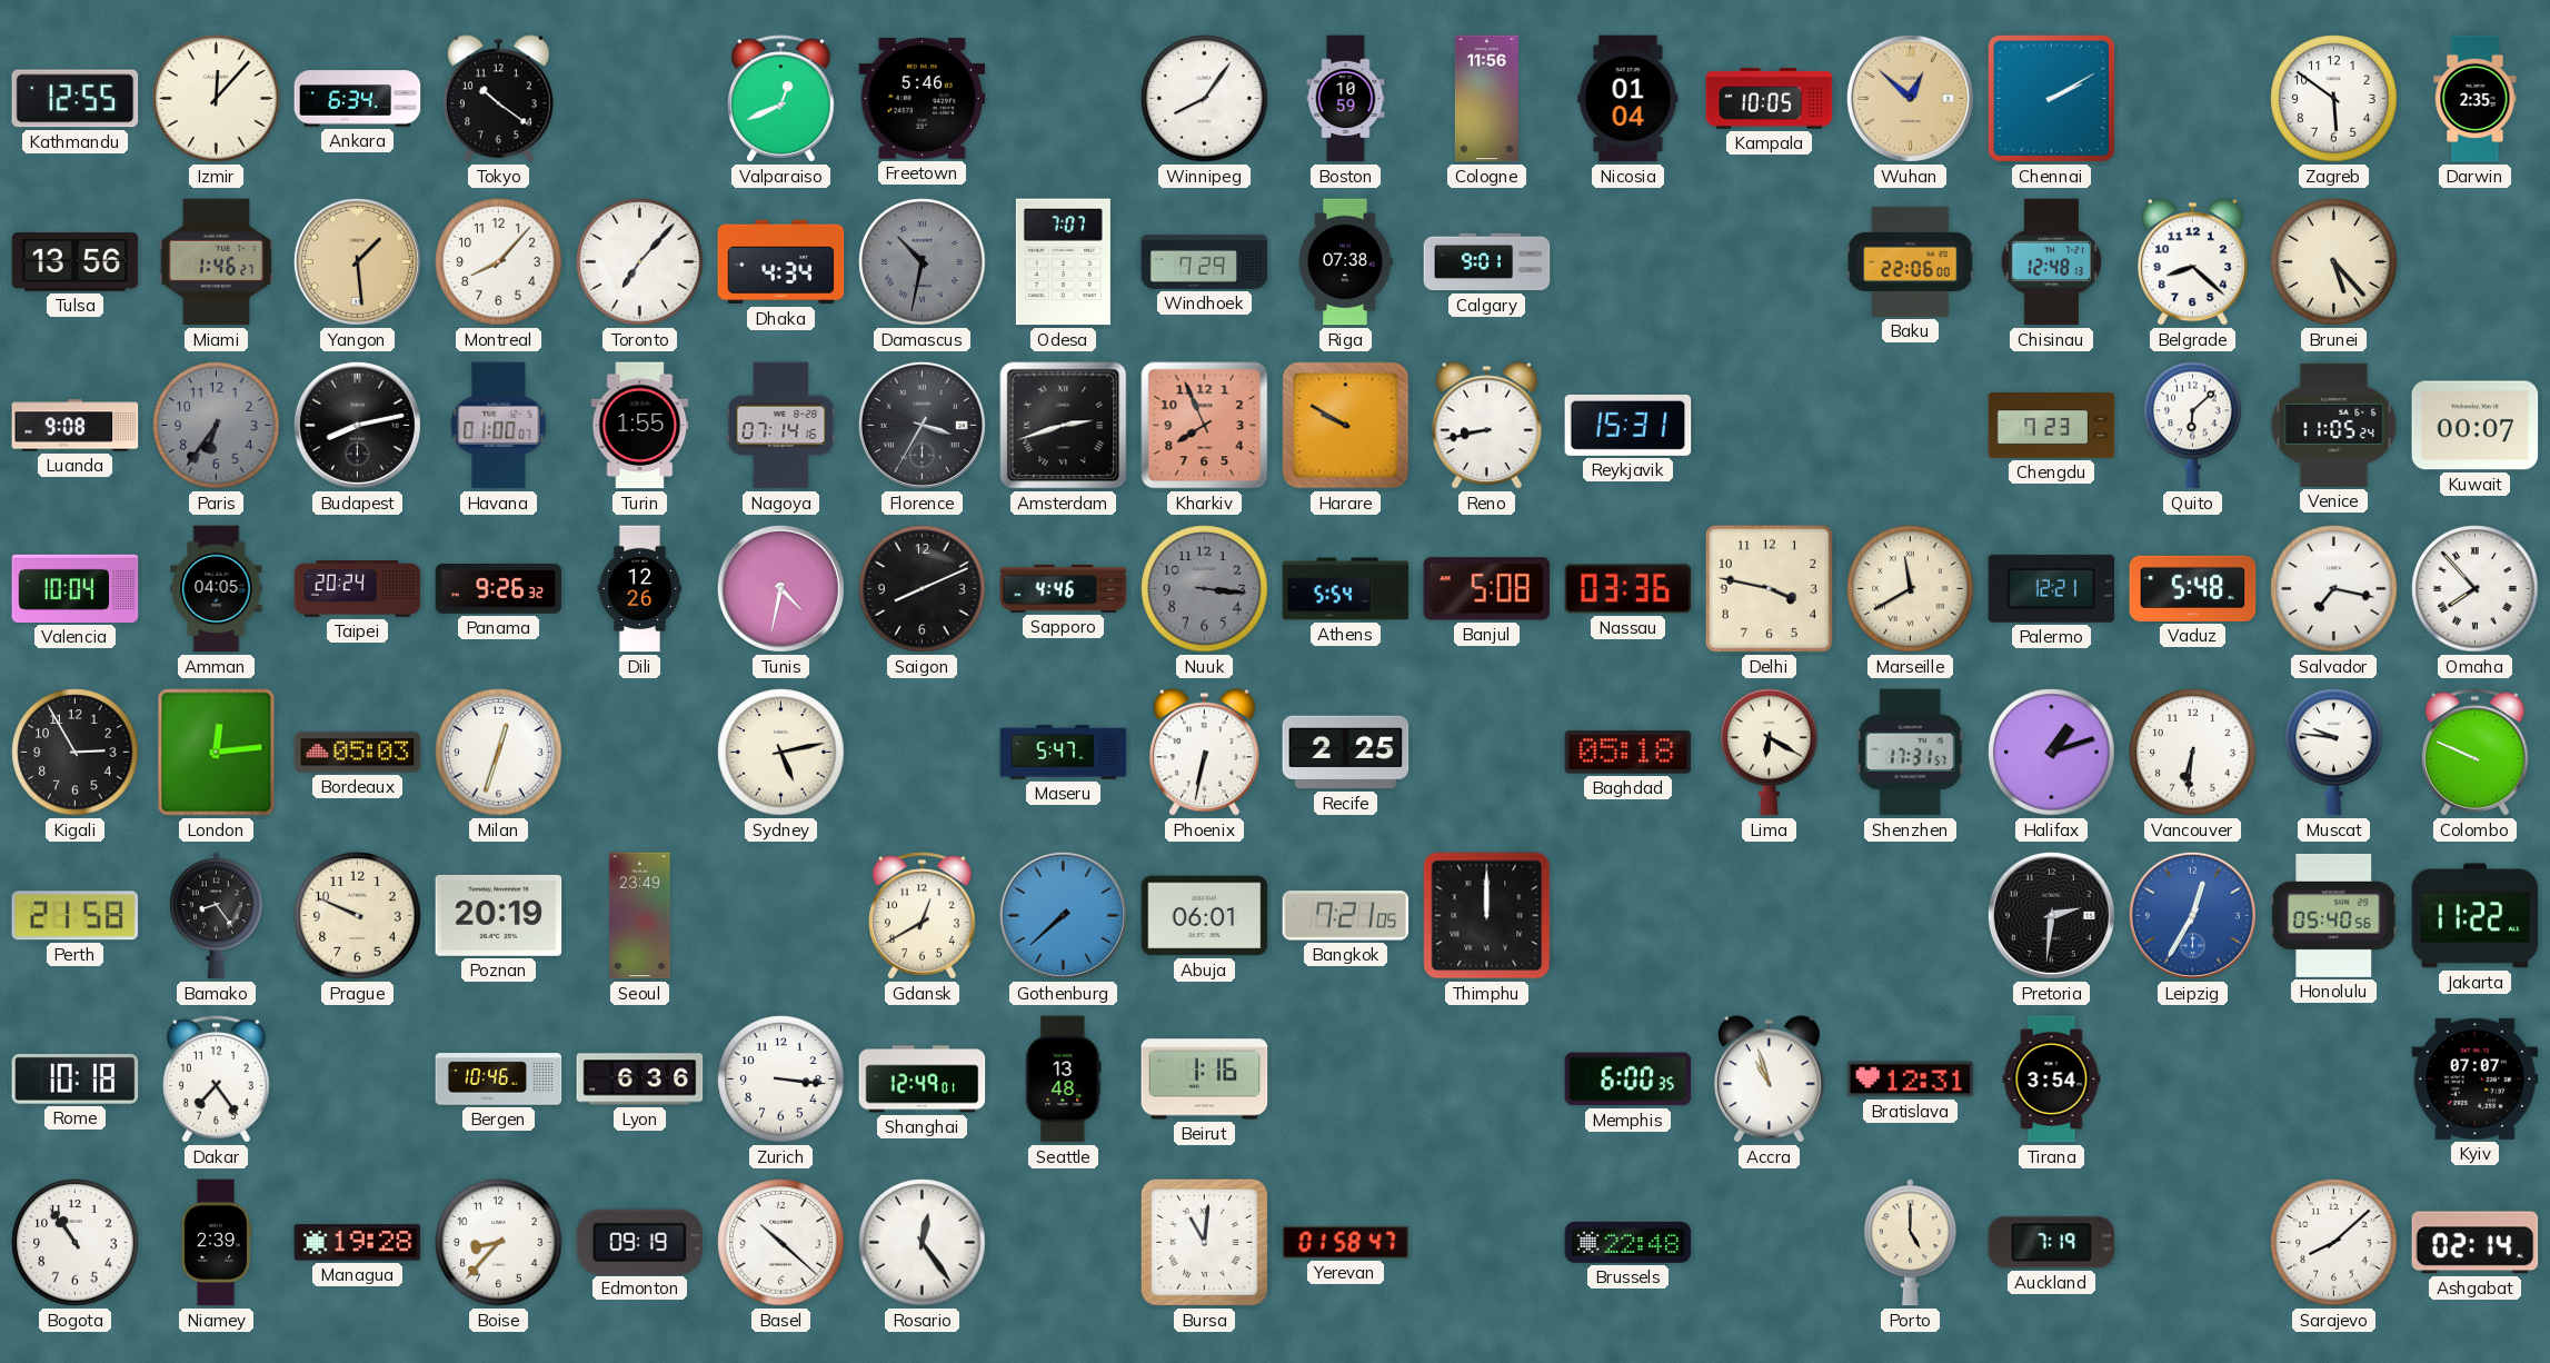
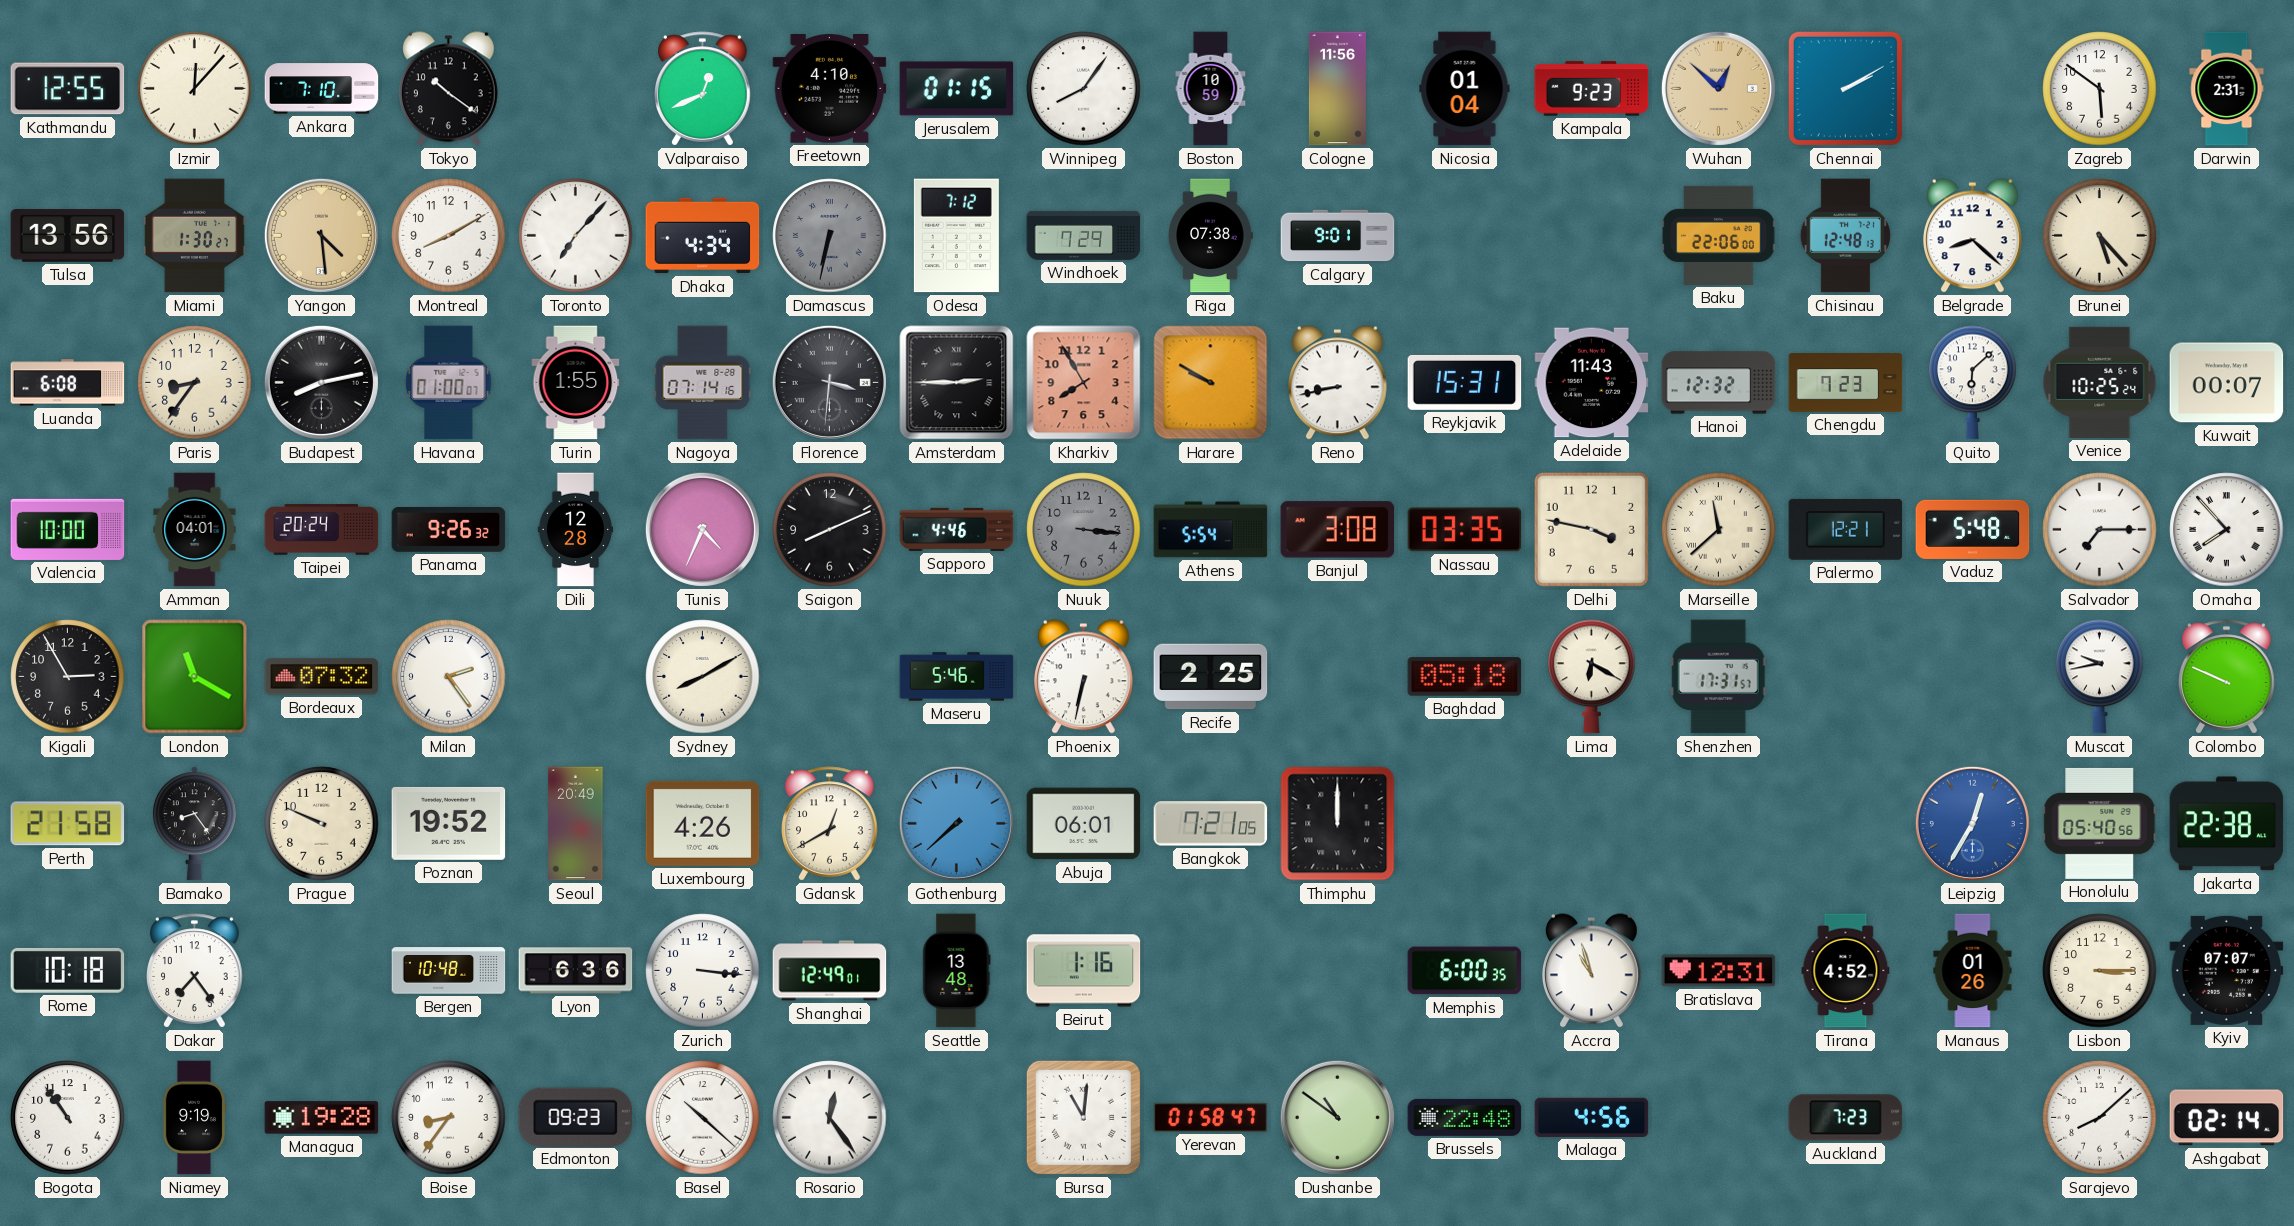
Ankara: 6:34 -> 7:10
Freetown: 5:46 -> 4:10
Jerusalem: none -> 01:15
Kampala: 10:05 -> 9:23
Darwin: 2:35 -> 2:31
Miami: 1:46 -> 1:30
Yangon: 1:29 -> 4:29
Montreal: 8:07 -> 8:10
Damascus: 10:32 -> 6:32
Odesa: 7:07 -> 7:12
Luanda: 9:08 -> 6:08
Paris: 6:36 -> 8:36
Paris dial: grey -> cream
Florence: 3:35 -> 3:31
Amsterdam: 2:42 -> 2:45
Kharkiv: 7:56 -> 7:55
Adelaide: none -> 11:43
Hanoi: none -> 12:32
Venice: 11:05 -> 10:25
Valencia: 10:04 -> 10:00
Amman: 04:05 -> 04:01
Dili: 12:26 -> 12:28
Tunis: 4:32 -> 4:34
Banjul: 5:08 -> 3:08
Nassau: 03:36 -> 03:35
Marseille: 11:40 -> 11:38
Salvador: 7:17 -> 7:15
London: 12:14 -> 11:20
Bordeaux: 05:03 -> 07:32
Milan: 12:33 -> 2:24
Sydney: 5:13 -> 8:10
Maseru: 5:47 -> 5:46
Halifax: 1:12 -> none
Vancouver: 6:31 -> none
Muscat: 9:46 -> 9:43
Poznan: 20:19 -> 19:52
Seoul: 23:49 -> 20:49
Luxembourg: none -> 4:26
Pretoria: 2:31 -> none
Jakarta: 11:22 -> 22:38
Bergen: 10:46 -> 10:48
Tirana: 3:54 -> 4:52
Manaus: none -> 01:26
Lisbon: none -> 3:15
Niamey: 2:39 -> 9:19
Boise: 8:37 -> 8:36
Edmonton: 09:19 -> 09:23
Dushanbe: none -> 10:51
Malaga: none -> 4:56
Porto: 5:00 -> none
Auckland: 7:19 -> 7:23
